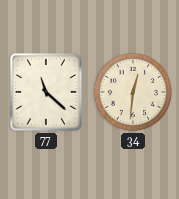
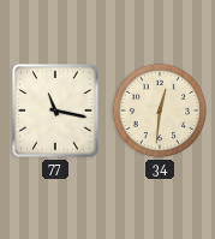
77: 11:22 -> 11:17
